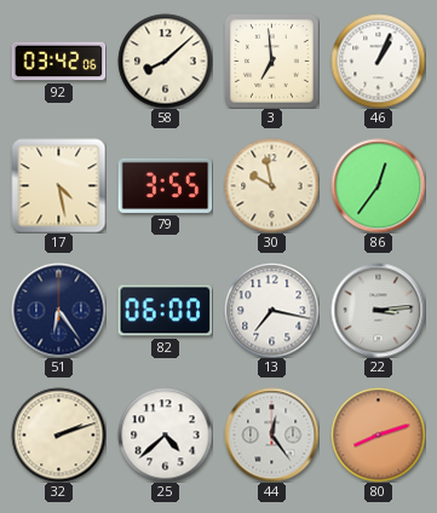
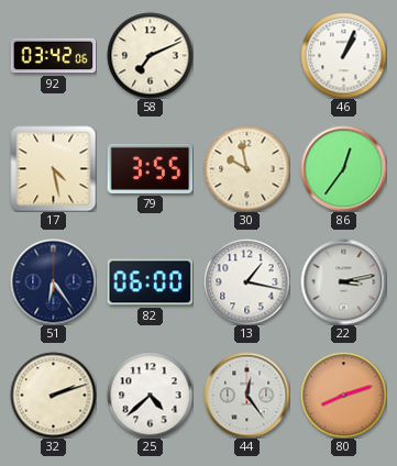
58: 8:08 -> 7:11
3: 6:59 -> none
13: 7:17 -> 1:17
22: 3:14 -> 3:13
